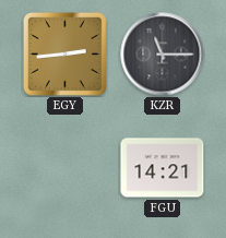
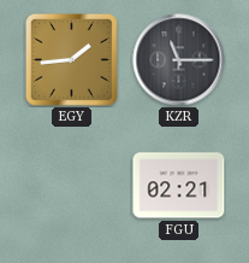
EGY: 2:44 -> 1:44
FGU: 14:21 -> 02:21
